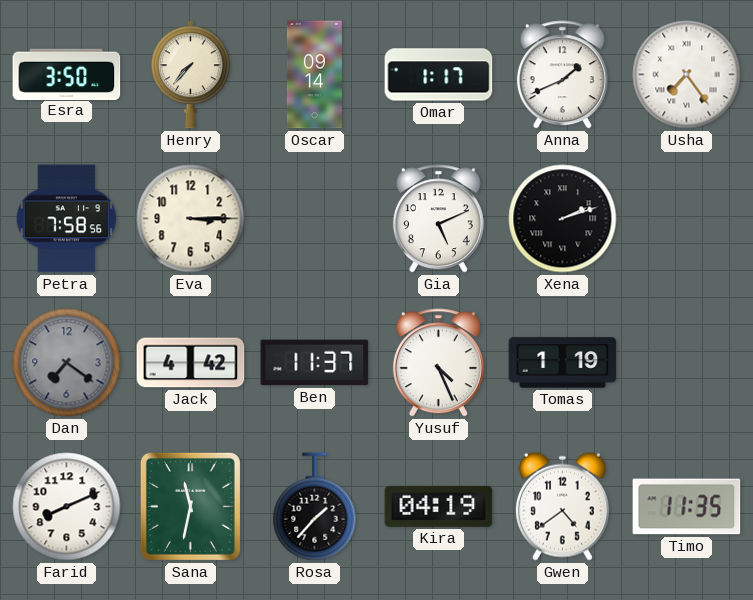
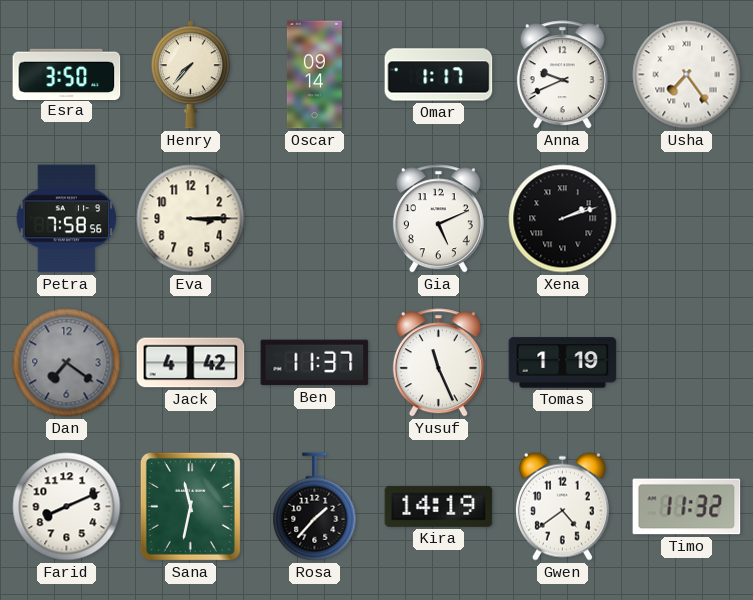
Anna: 1:41 -> 9:41
Yusuf: 4:26 -> 11:26
Kira: 04:19 -> 14:19
Timo: 11:35 -> 11:32
